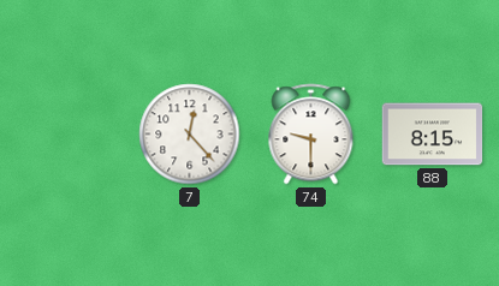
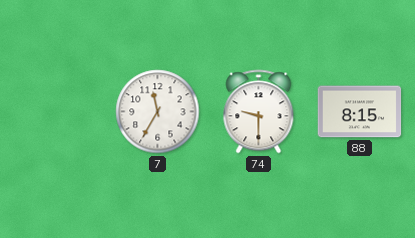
7: 12:23 -> 11:35
